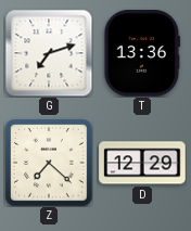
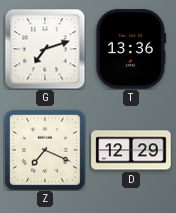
Z: 7:22 -> 7:19
